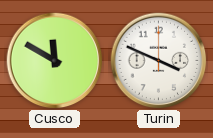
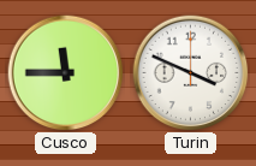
Cusco: 11:50 -> 11:45
